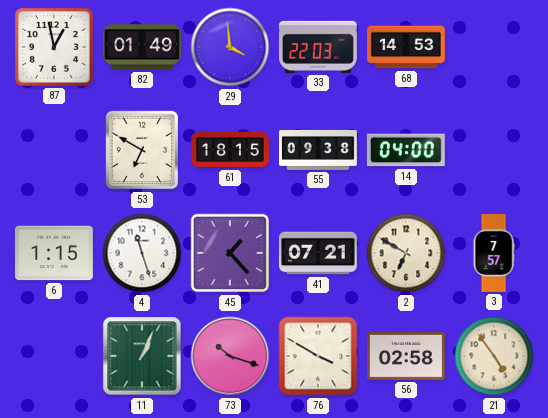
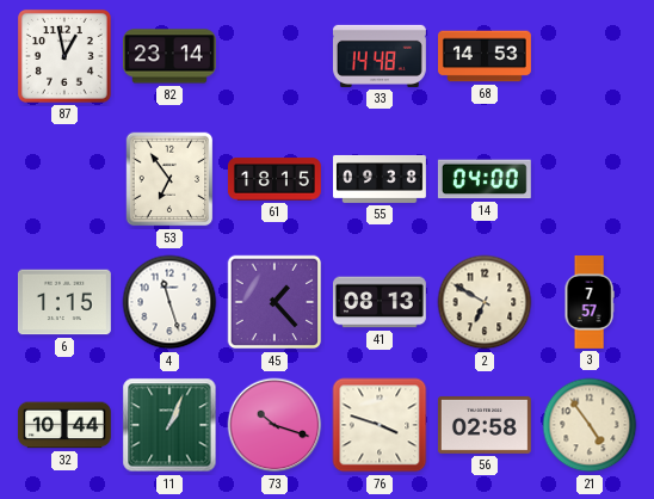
82: 01:49 -> 23:14
29: 3:59 -> none
33: 22:03 -> 14:48
53: 6:50 -> 6:54
41: 07:21 -> 08:13
32: none -> 10:44
76: 3:50 -> 3:48
